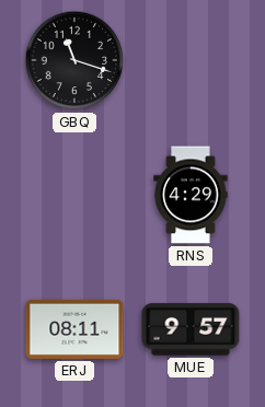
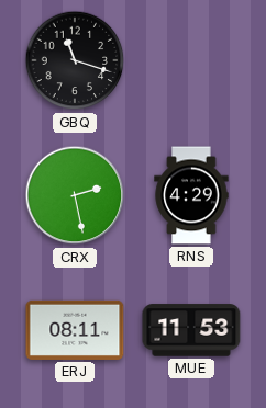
CRX: none -> 2:28
MUE: 9:57 -> 11:53
